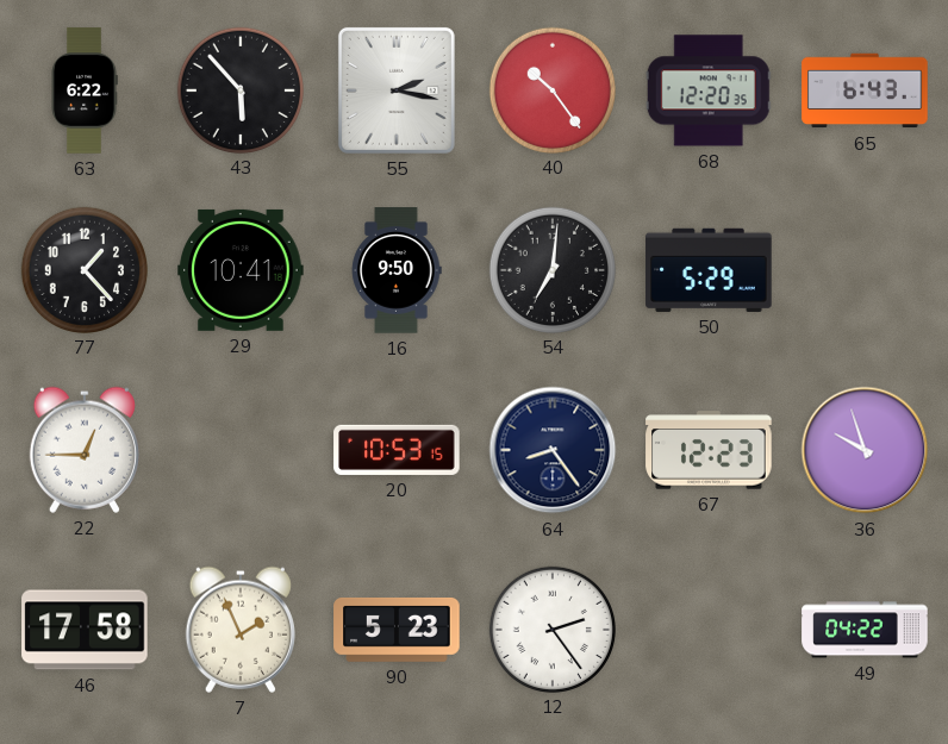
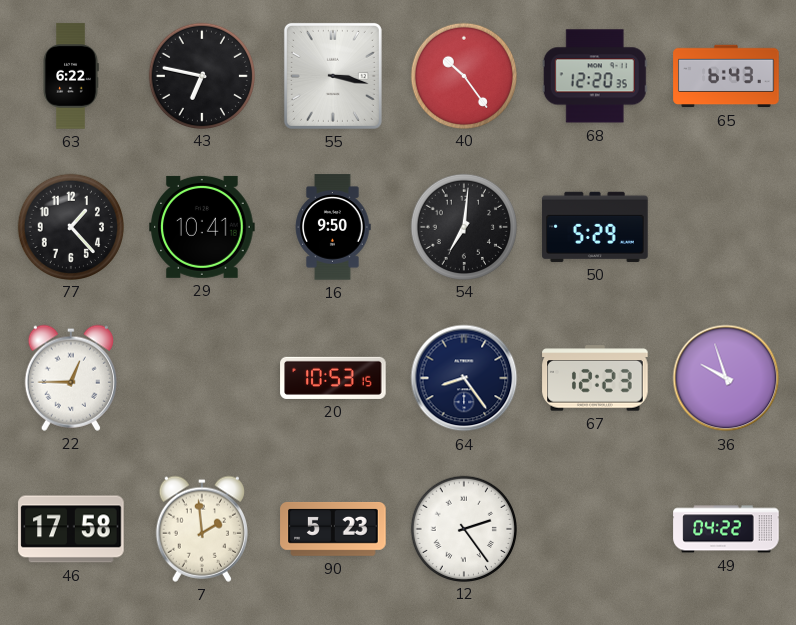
43: 5:53 -> 6:47
55: 2:17 -> 3:17
7: 1:56 -> 1:59
